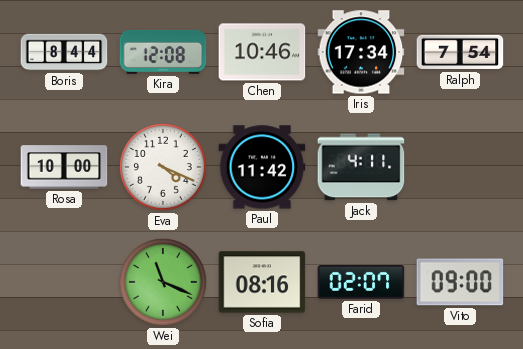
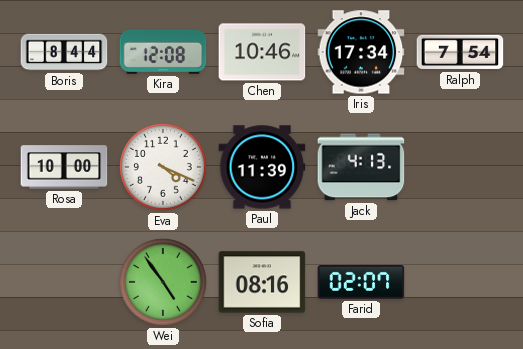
Paul: 11:42 -> 11:39
Jack: 4:11 -> 4:13
Wei: 11:19 -> 4:54
Vito: 09:00 -> none
